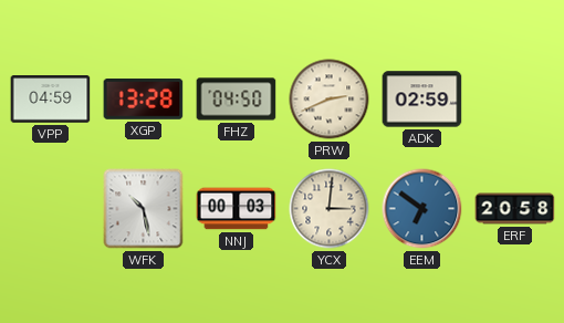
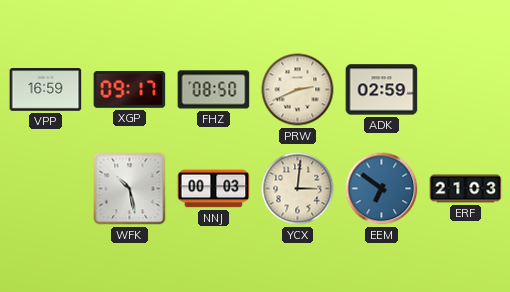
VPP: 04:59 -> 16:59
XGP: 13:28 -> 09:17
FHZ: 04:50 -> 08:50
ERF: 20:58 -> 21:03
